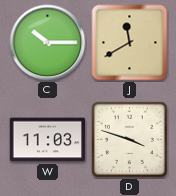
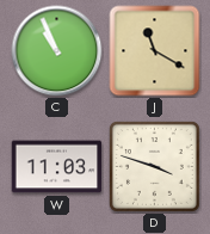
C: 10:15 -> 10:56
J: 11:40 -> 11:20
